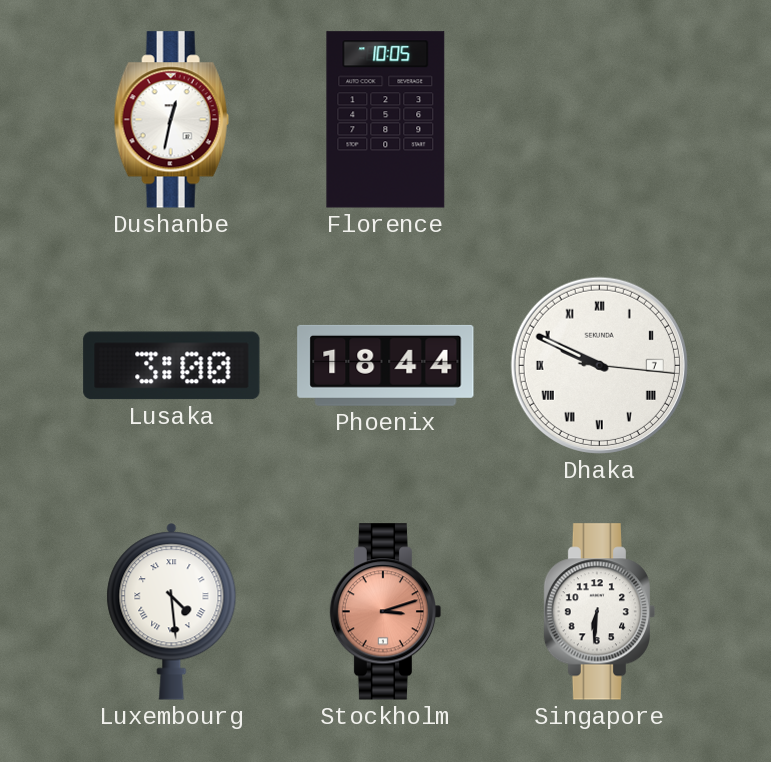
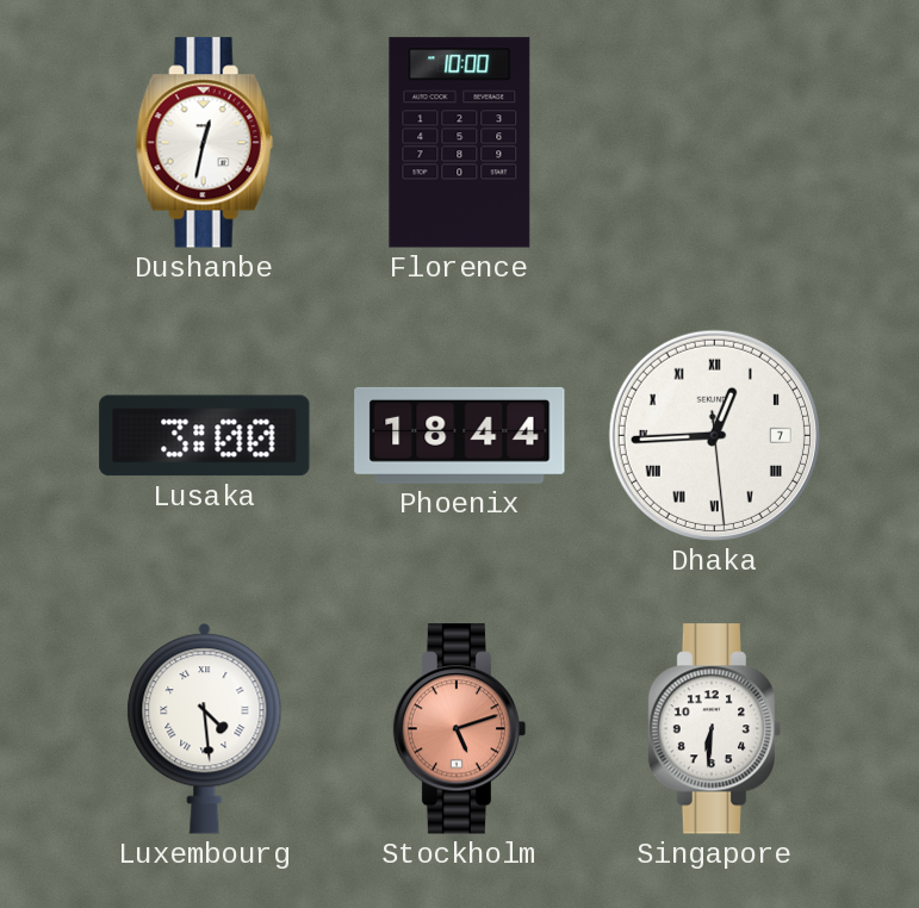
Florence: 10:05 -> 10:00
Dhaka: 9:49 -> 12:44
Stockholm: 3:12 -> 5:12
